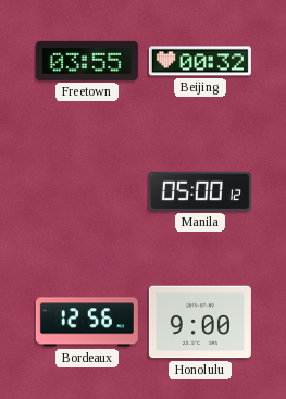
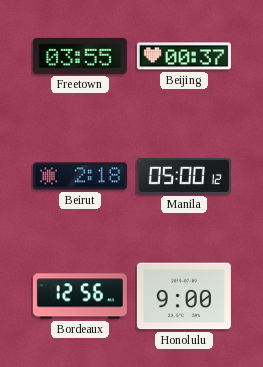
Beijing: 00:32 -> 00:37
Beirut: none -> 2:18
